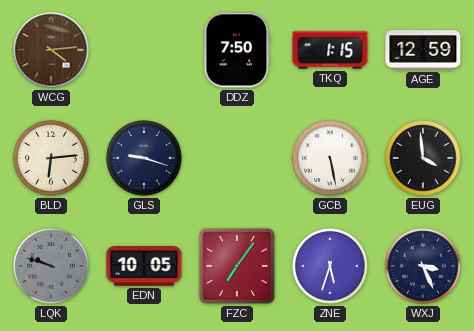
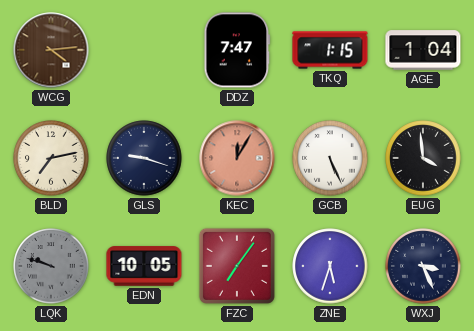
DDZ: 7:50 -> 7:47
AGE: 12:59 -> 1:04
BLD: 6:14 -> 7:13
KEC: none -> 12:05
GCB: 5:28 -> 5:26
